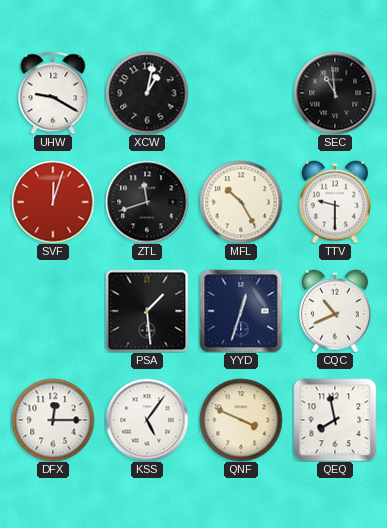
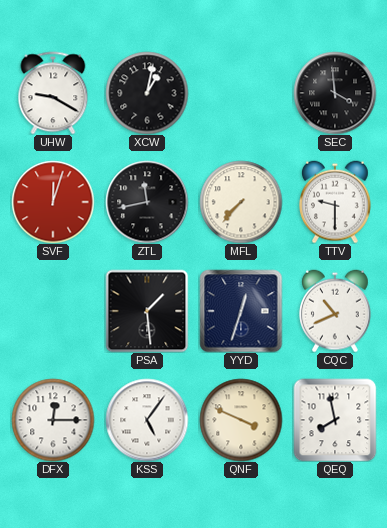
SEC: 10:59 -> 3:59
ZTL: 11:42 -> 11:43
MFL: 10:25 -> 7:37
